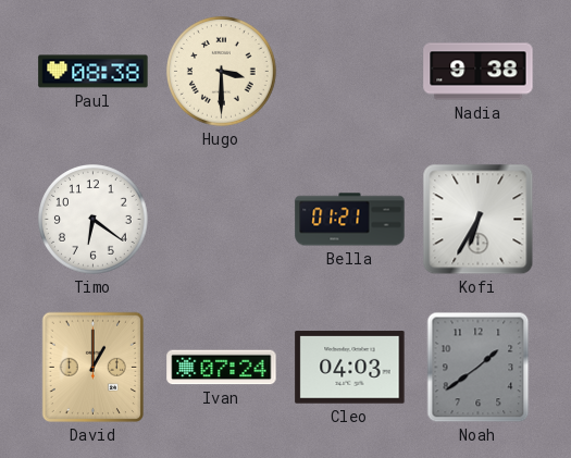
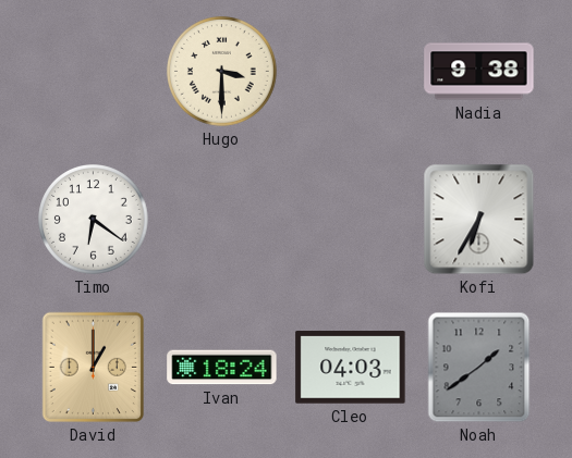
Paul: 08:38 -> none
Bella: 01:21 -> none
Ivan: 07:24 -> 18:24
